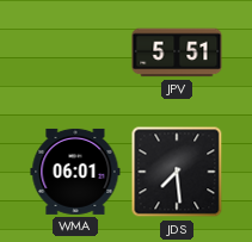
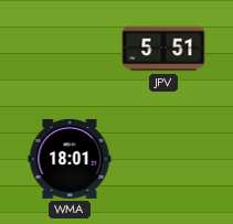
WMA: 06:01 -> 18:01
JDS: 7:29 -> none
